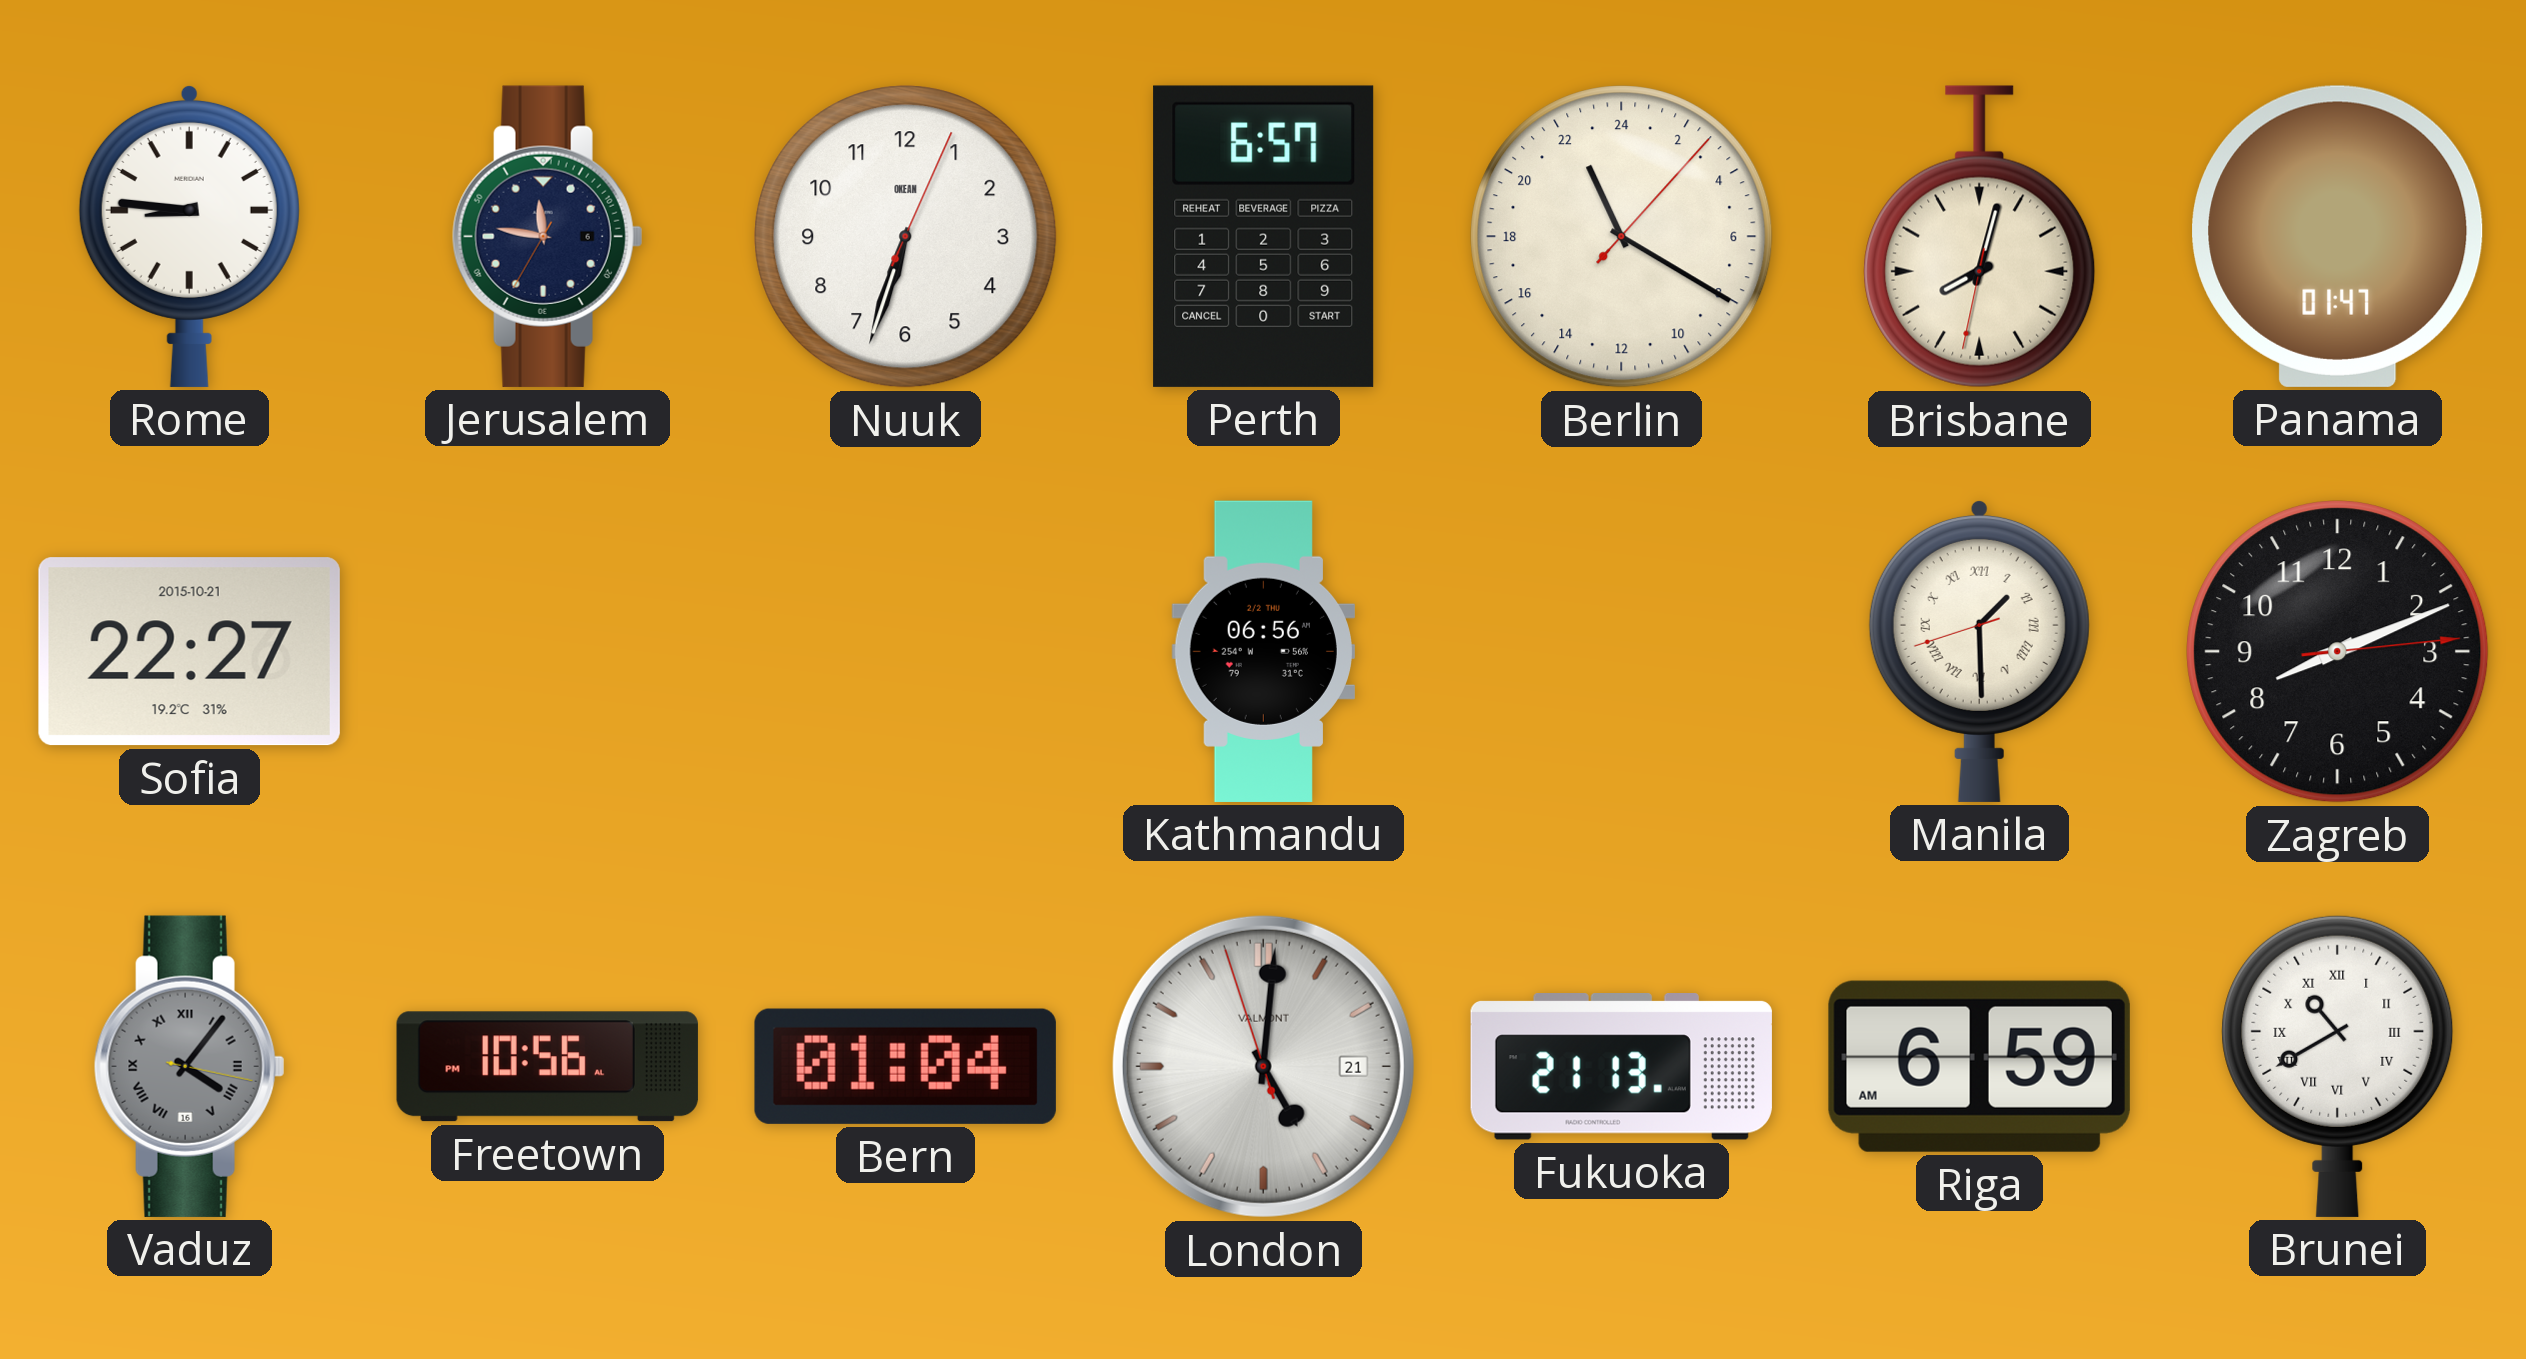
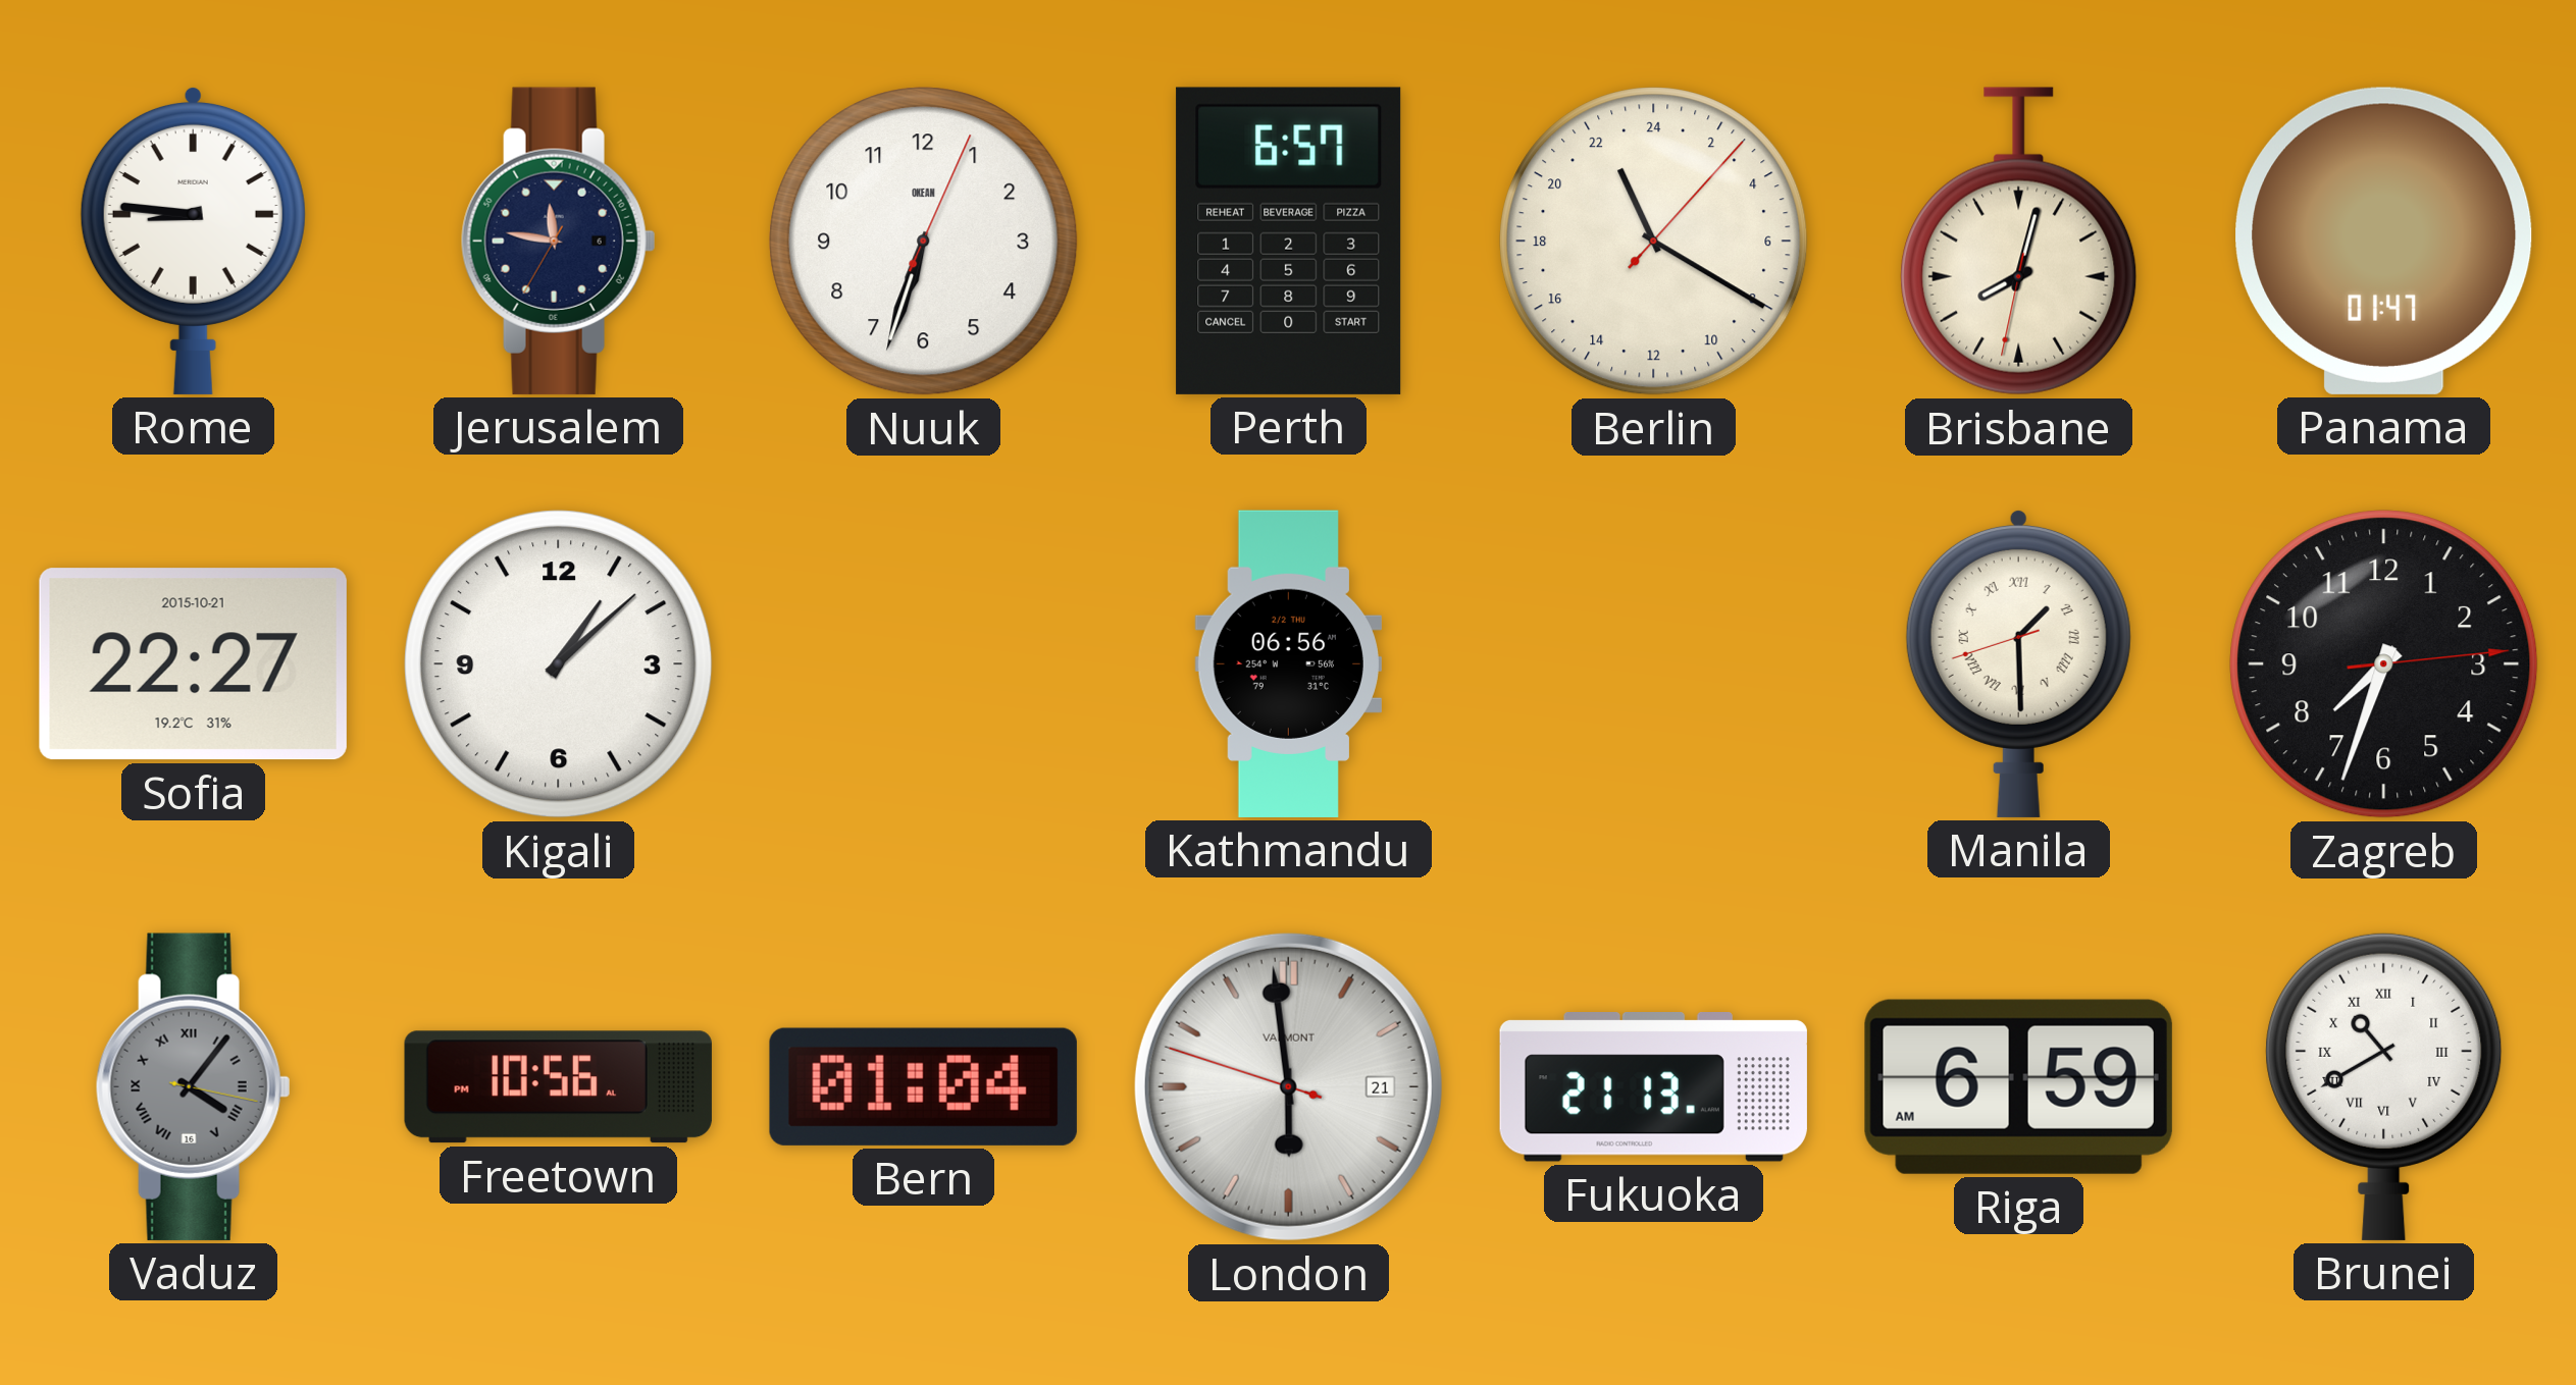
Kigali: none -> 1:08
Zagreb: 8:11 -> 7:33
London: 5:00 -> 5:58
